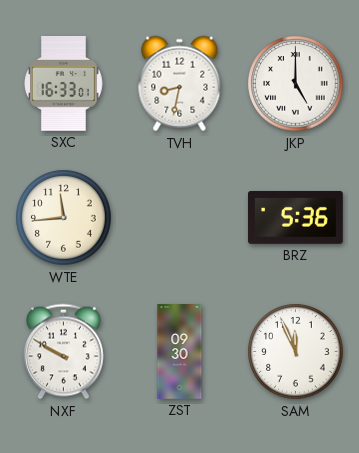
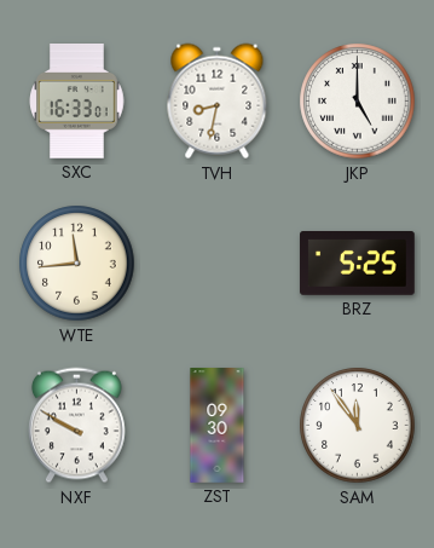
BRZ: 5:36 -> 5:25
SAM: 11:56 -> 11:54
